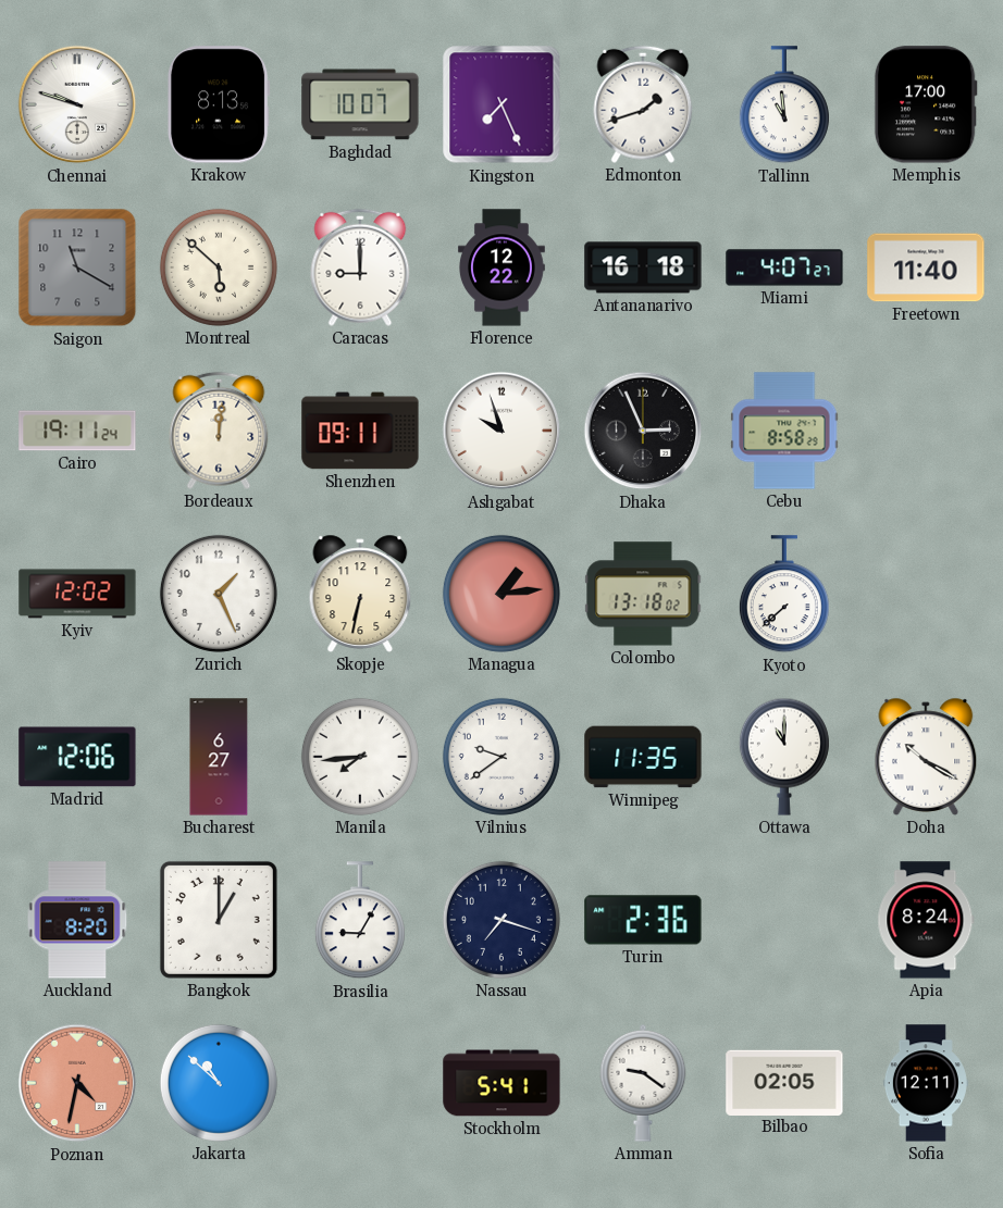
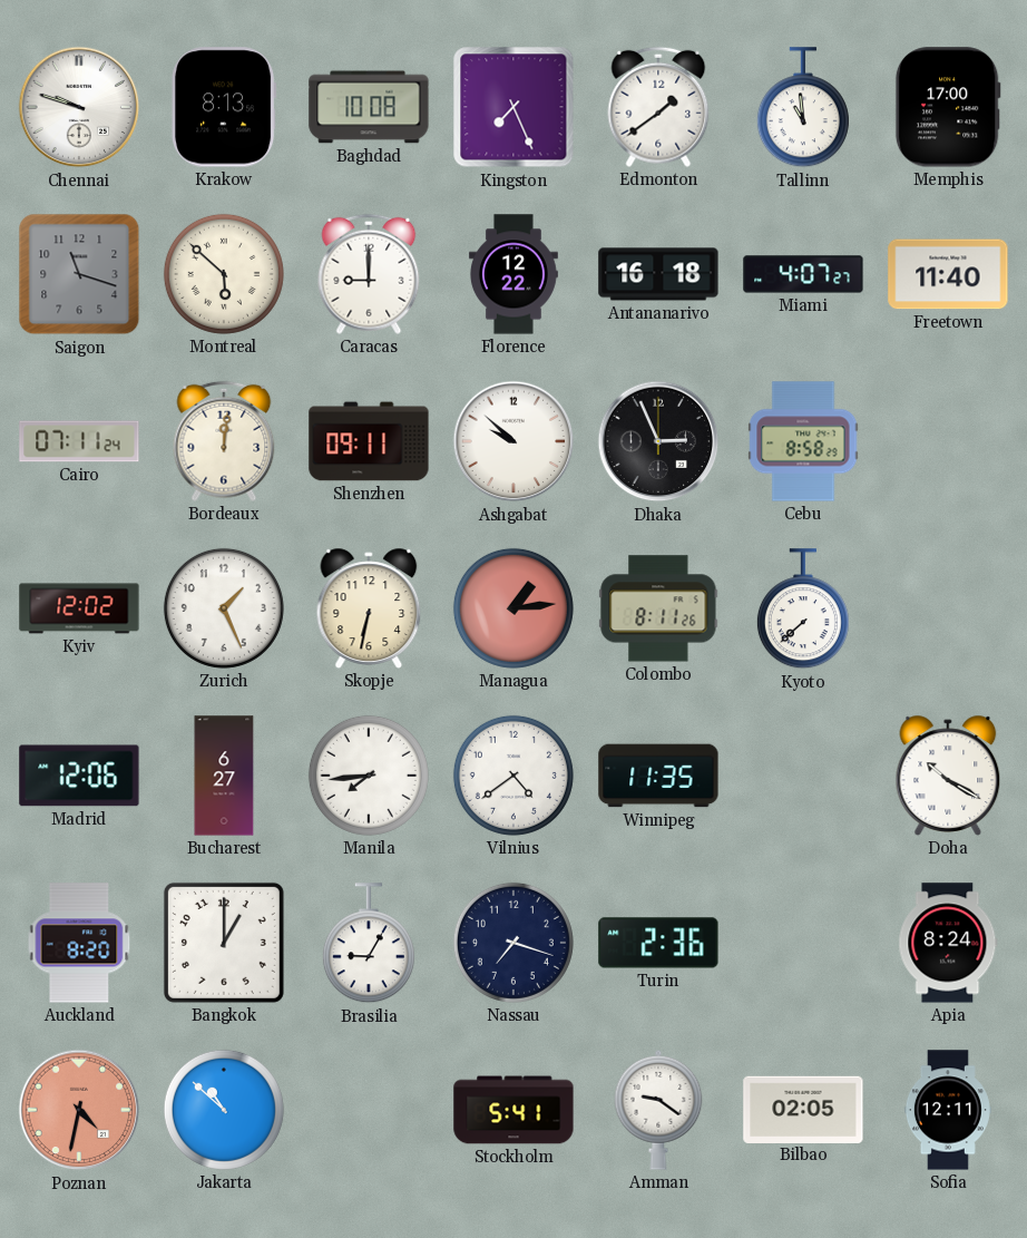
Baghdad: 10:07 -> 10:08
Edmonton: 1:42 -> 1:39
Saigon: 11:20 -> 11:18
Cairo: 19:11 -> 07:11
Ashgabat: 9:57 -> 9:52
Colombo: 13:18 -> 8:11
Vilnius: 9:39 -> 4:39
Ottawa: 11:00 -> none
